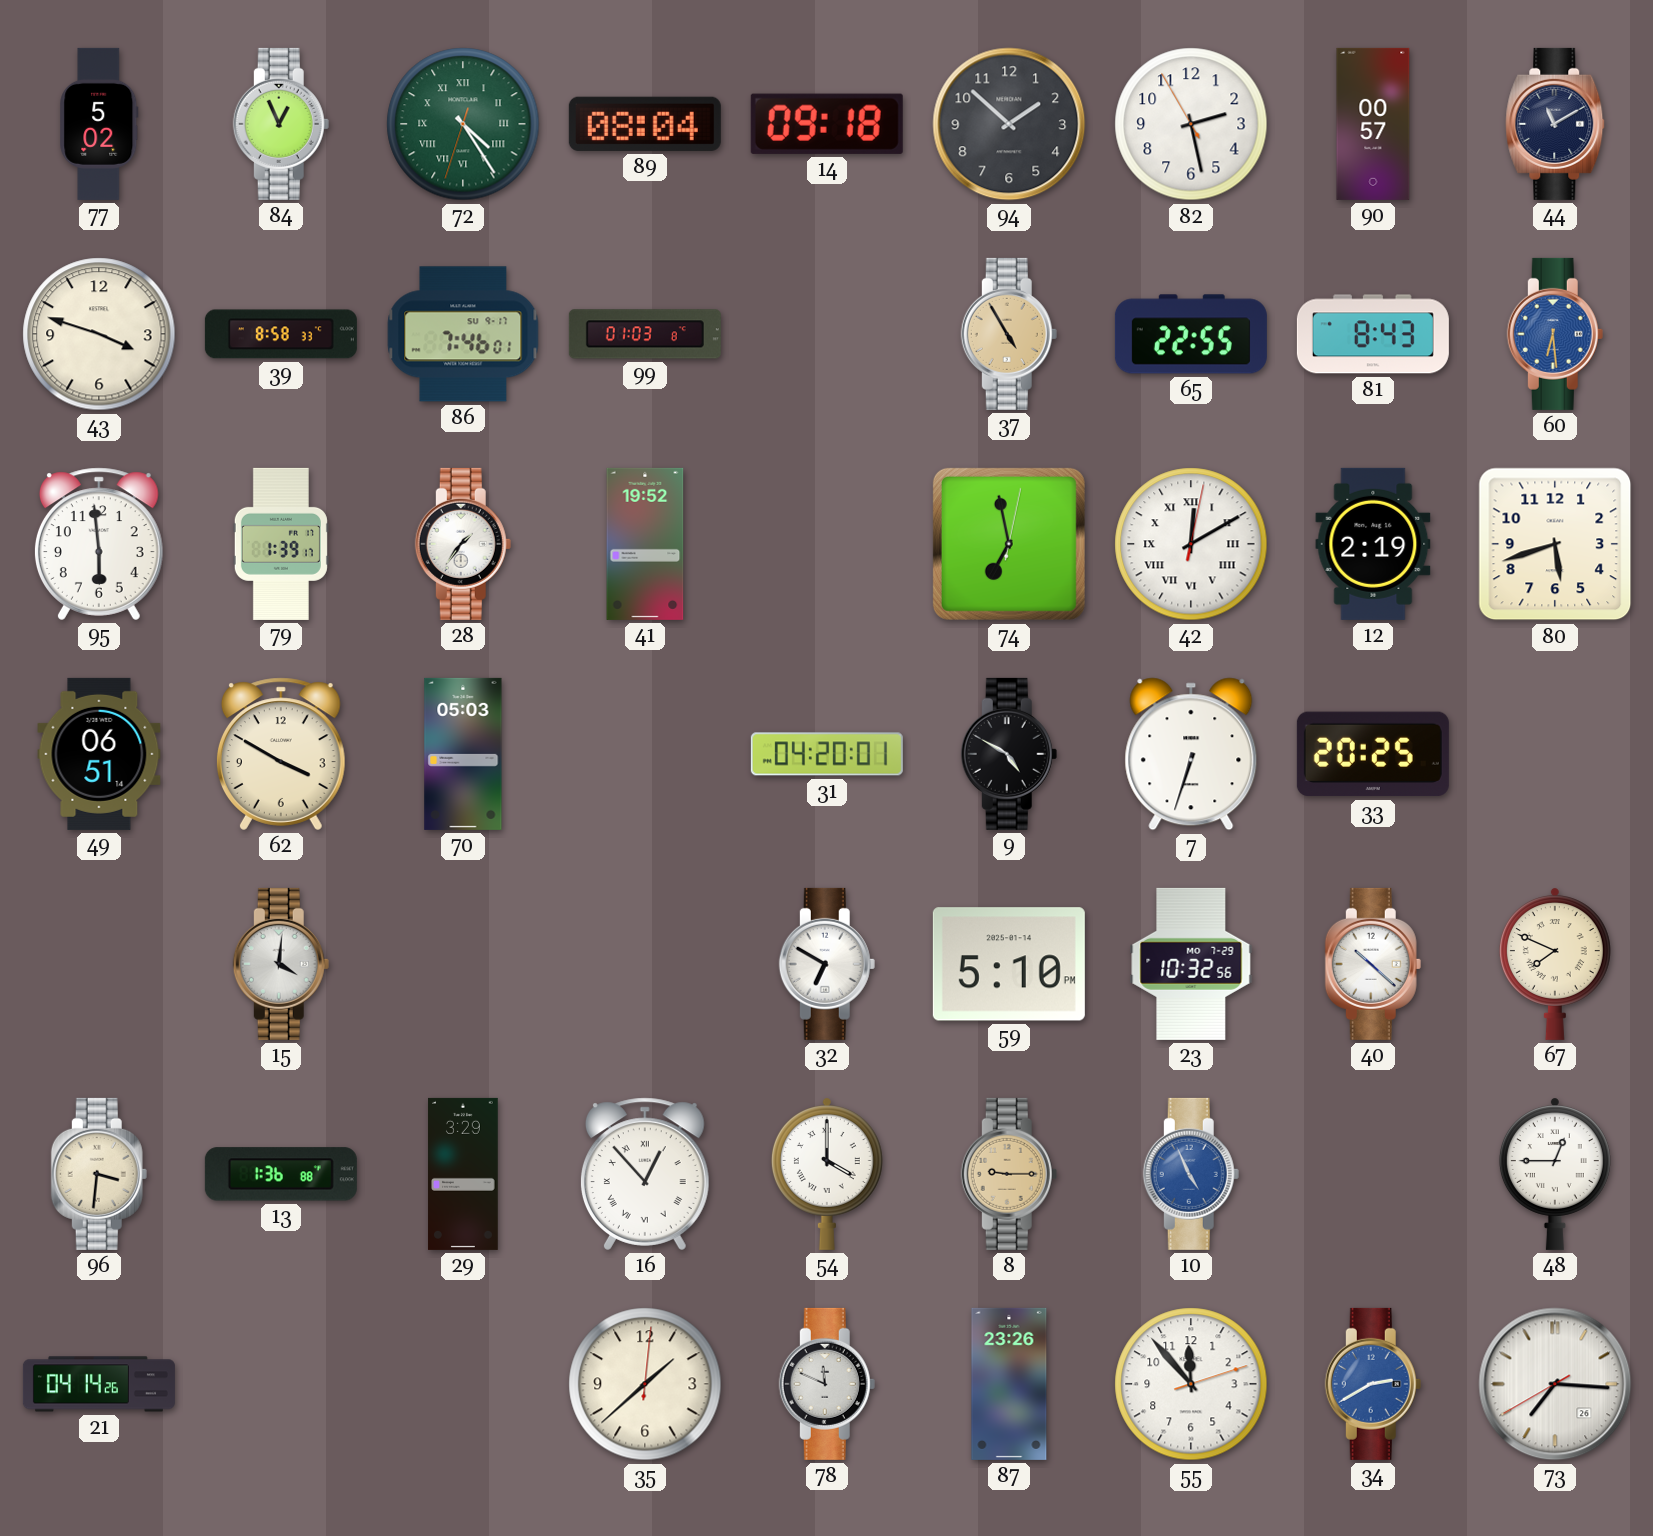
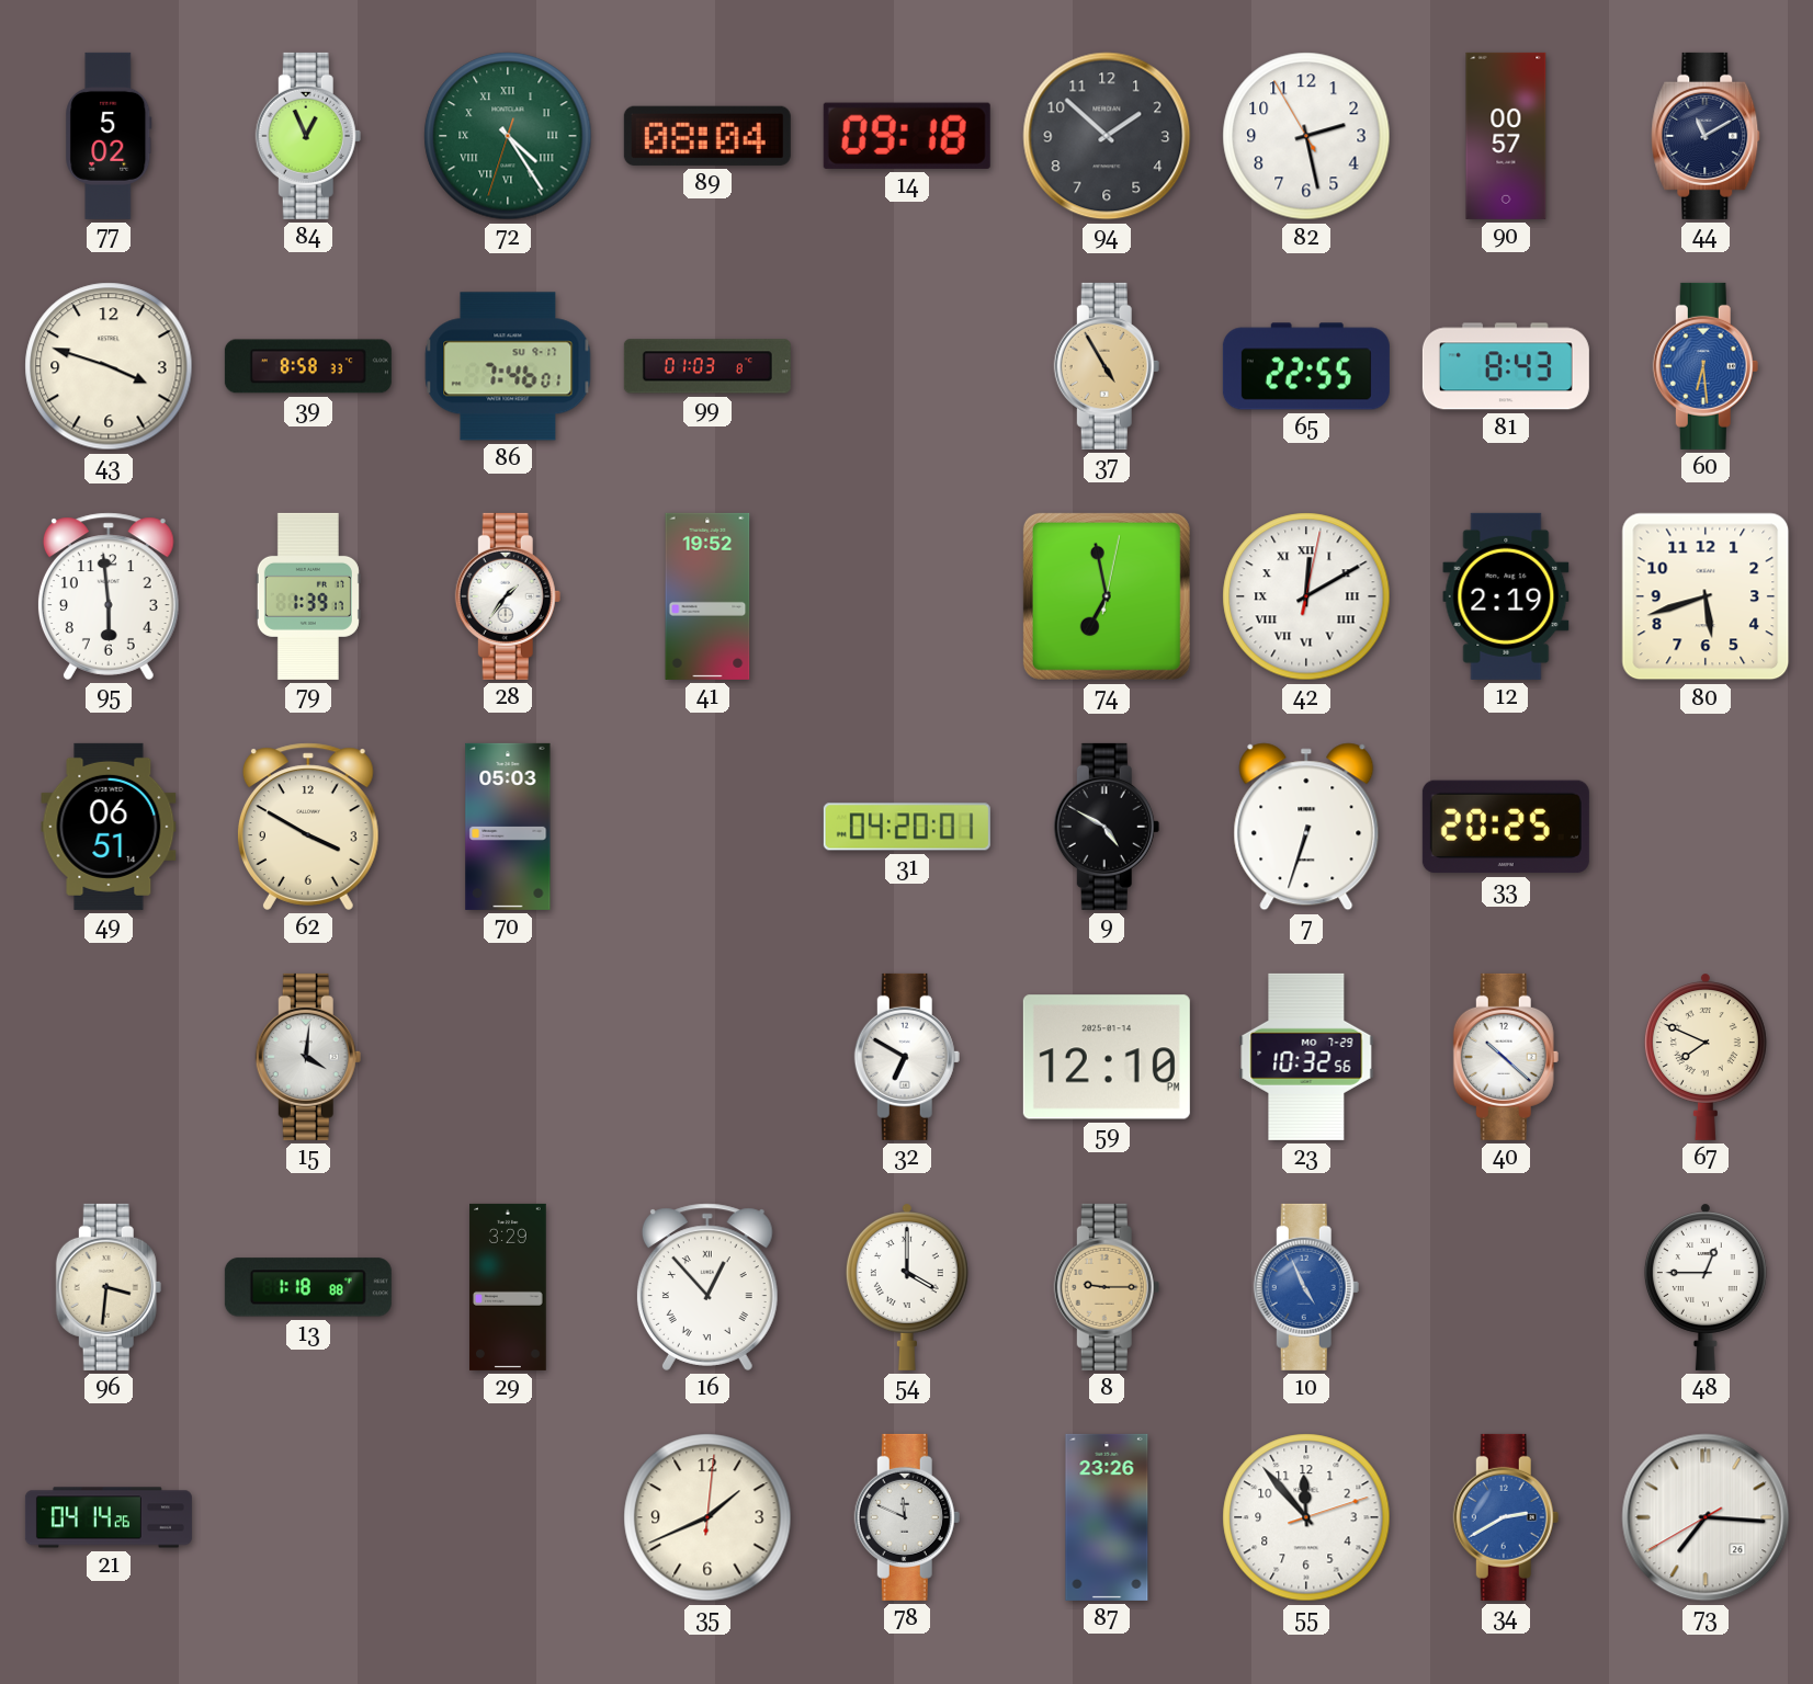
59: 5:10 -> 12:10
13: 1:36 -> 1:18
35: 1:38 -> 1:41
